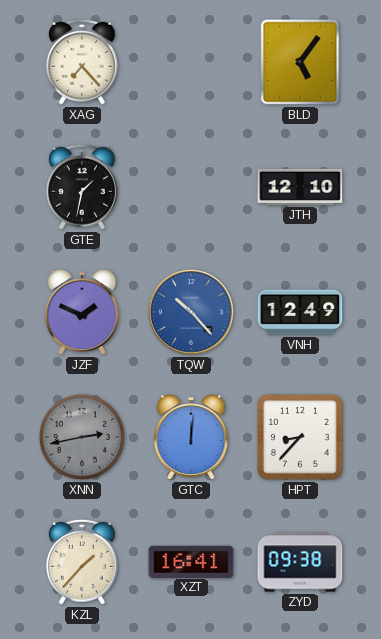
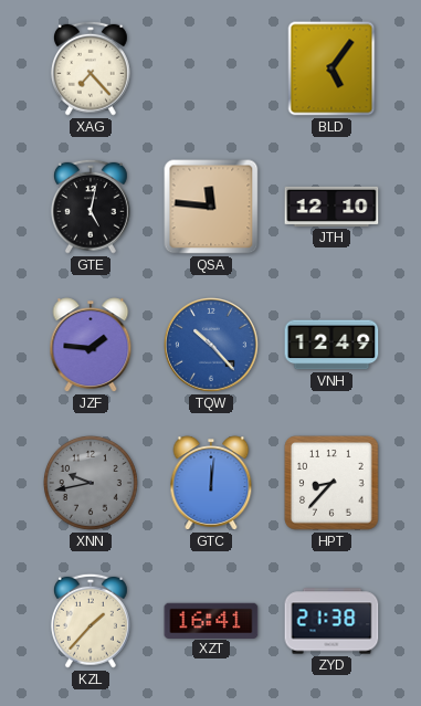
GTE: 1:32 -> 5:02
QSA: none -> 11:46
JZF: 1:49 -> 1:46
XNN: 2:43 -> 9:43
ZYD: 09:38 -> 21:38
